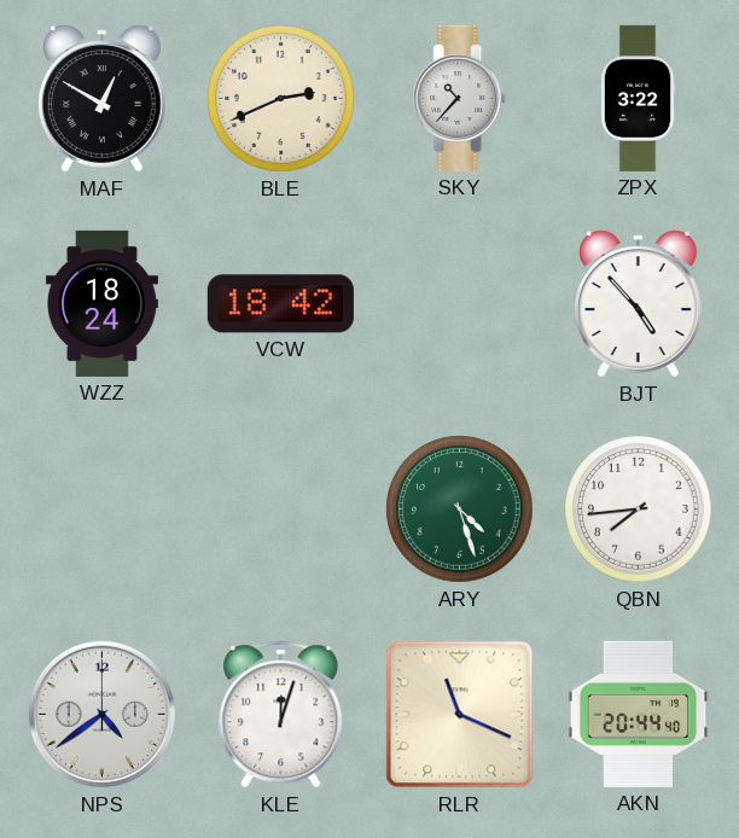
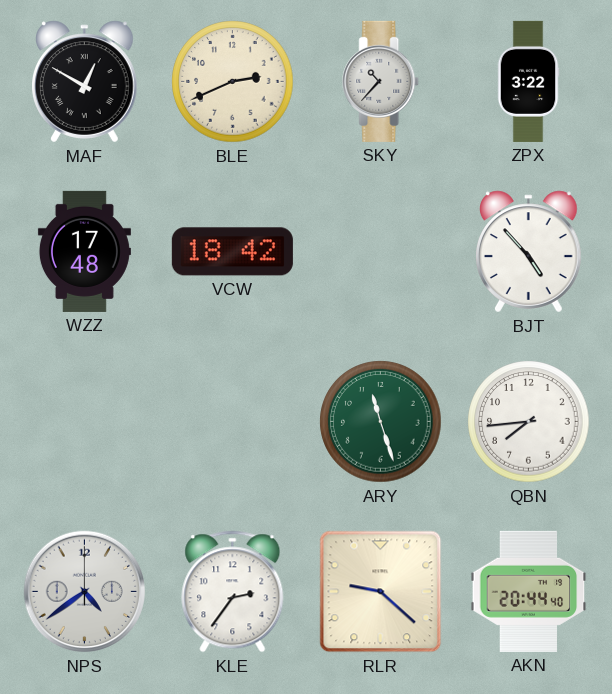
WZZ: 18:24 -> 17:48
ARY: 4:27 -> 11:27
KLE: 12:03 -> 2:36
RLR: 11:19 -> 9:22
